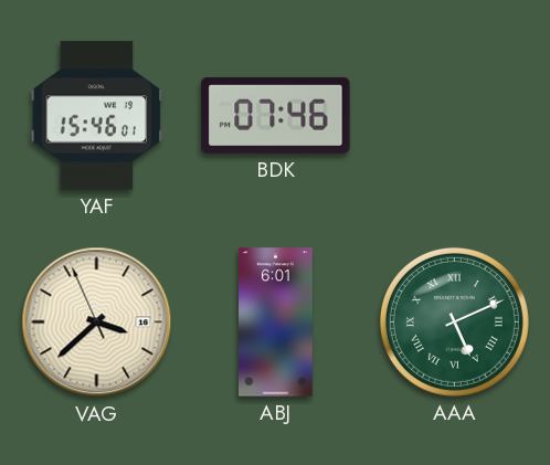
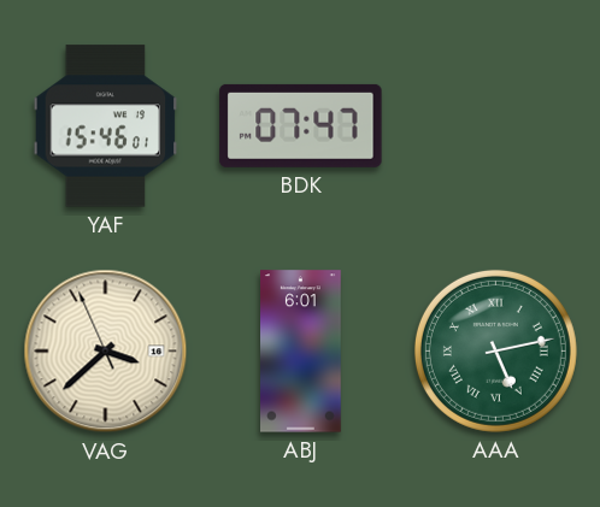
BDK: 07:46 -> 07:47
AAA: 5:11 -> 5:13
